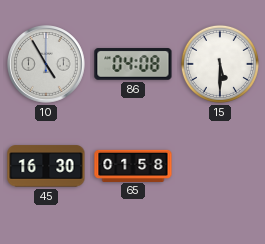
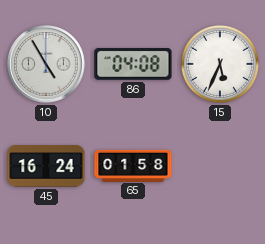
15: 5:30 -> 5:34
45: 16:30 -> 16:24
